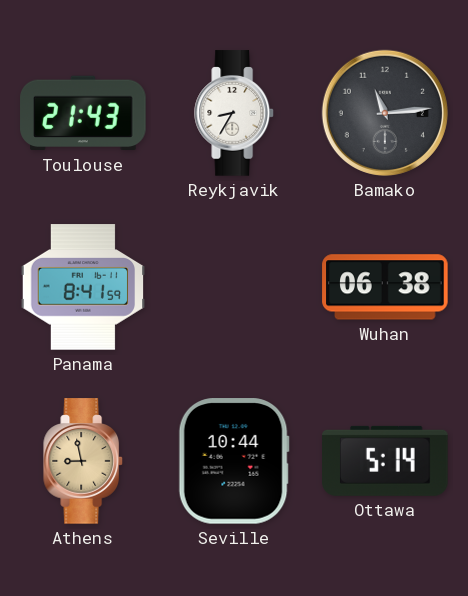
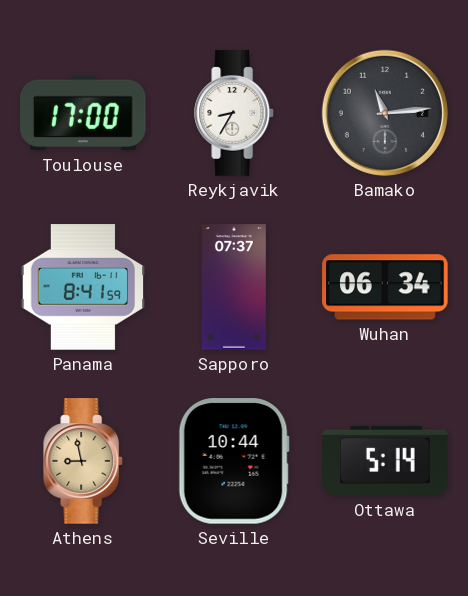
Toulouse: 21:43 -> 17:00
Sapporo: none -> 07:37
Wuhan: 06:38 -> 06:34
